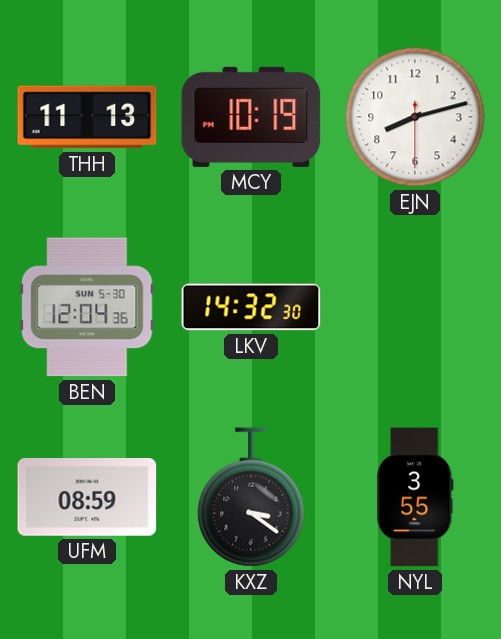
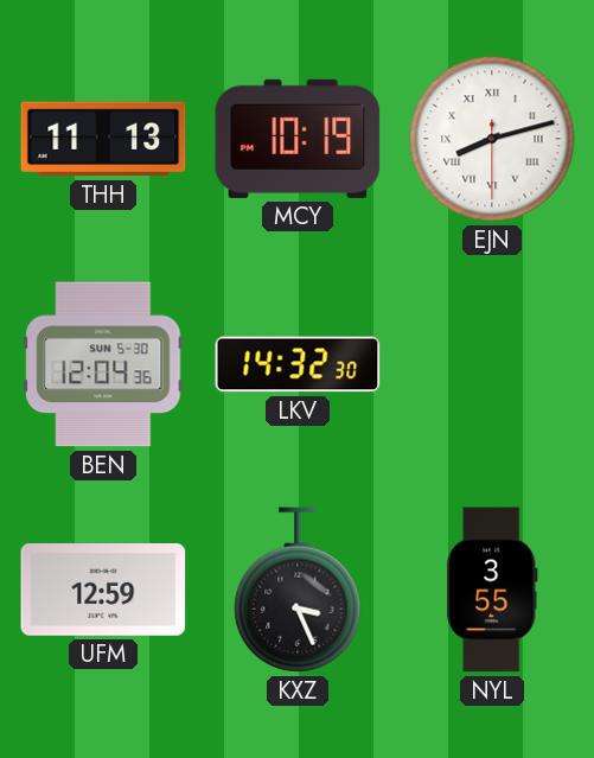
EJN numerals: Arabic -> Roman
UFM: 08:59 -> 12:59
KXZ: 3:21 -> 3:26
